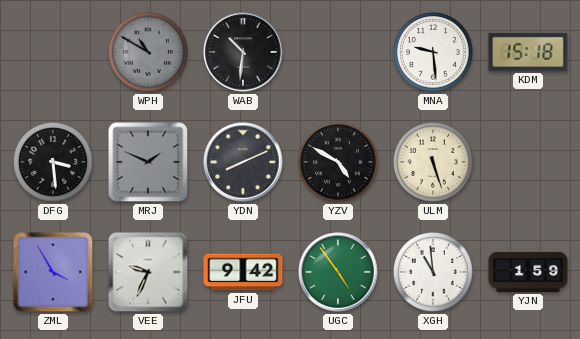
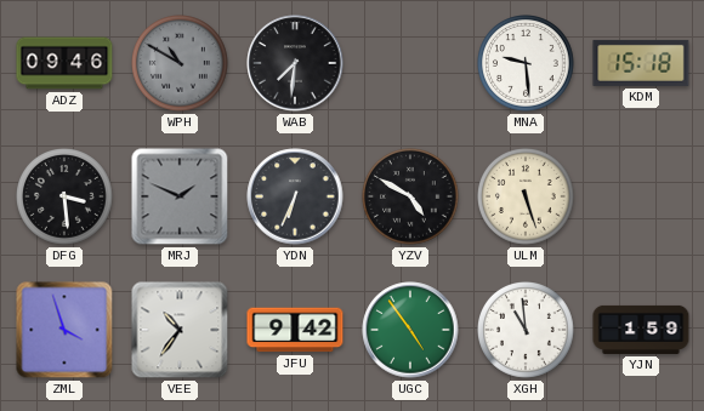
ADZ: none -> 09:46
WAB: 10:31 -> 7:31
YDN: 8:11 -> 6:34
ZML: 3:55 -> 3:57
VEE: 9:34 -> 10:36
